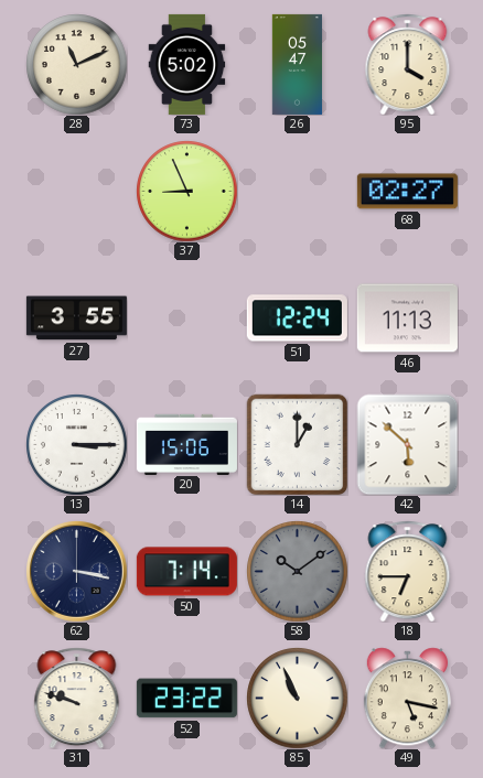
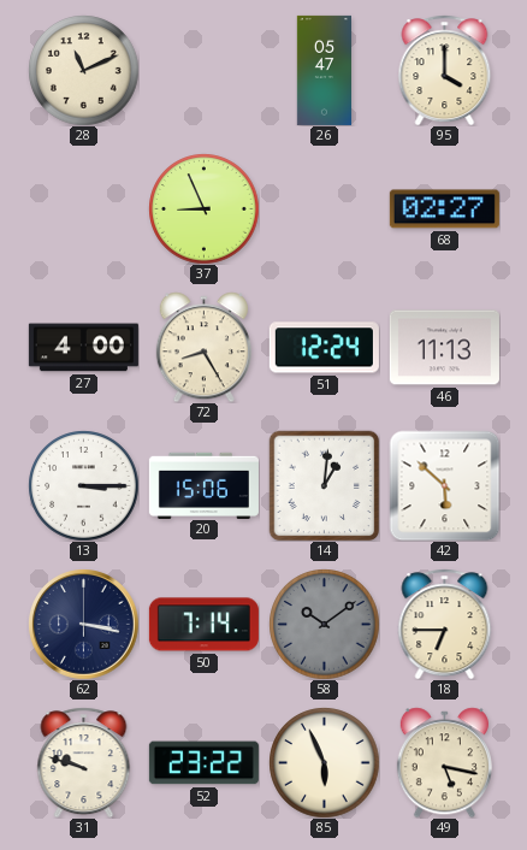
73: 5:02 -> none
27: 3:55 -> 4:00
72: none -> 8:25
14: 1:00 -> 1:01
85: 10:56 -> 5:56
